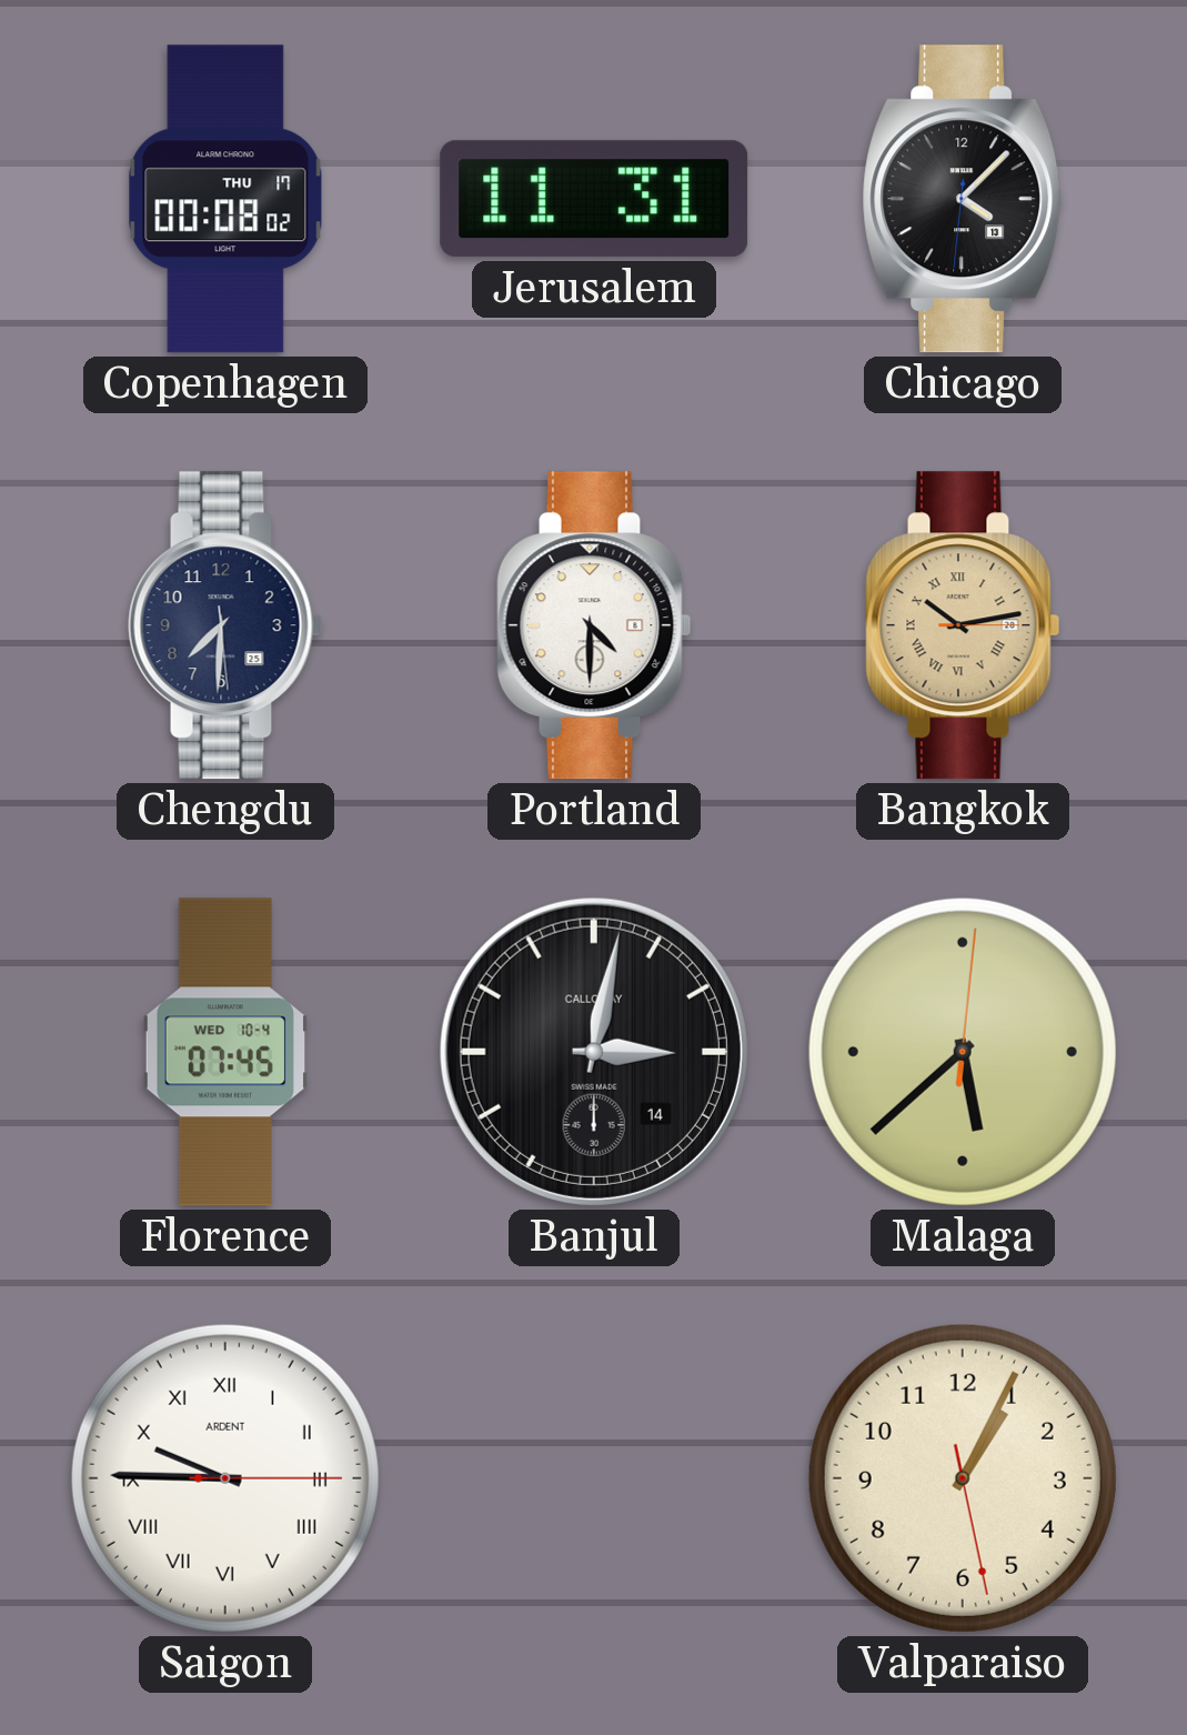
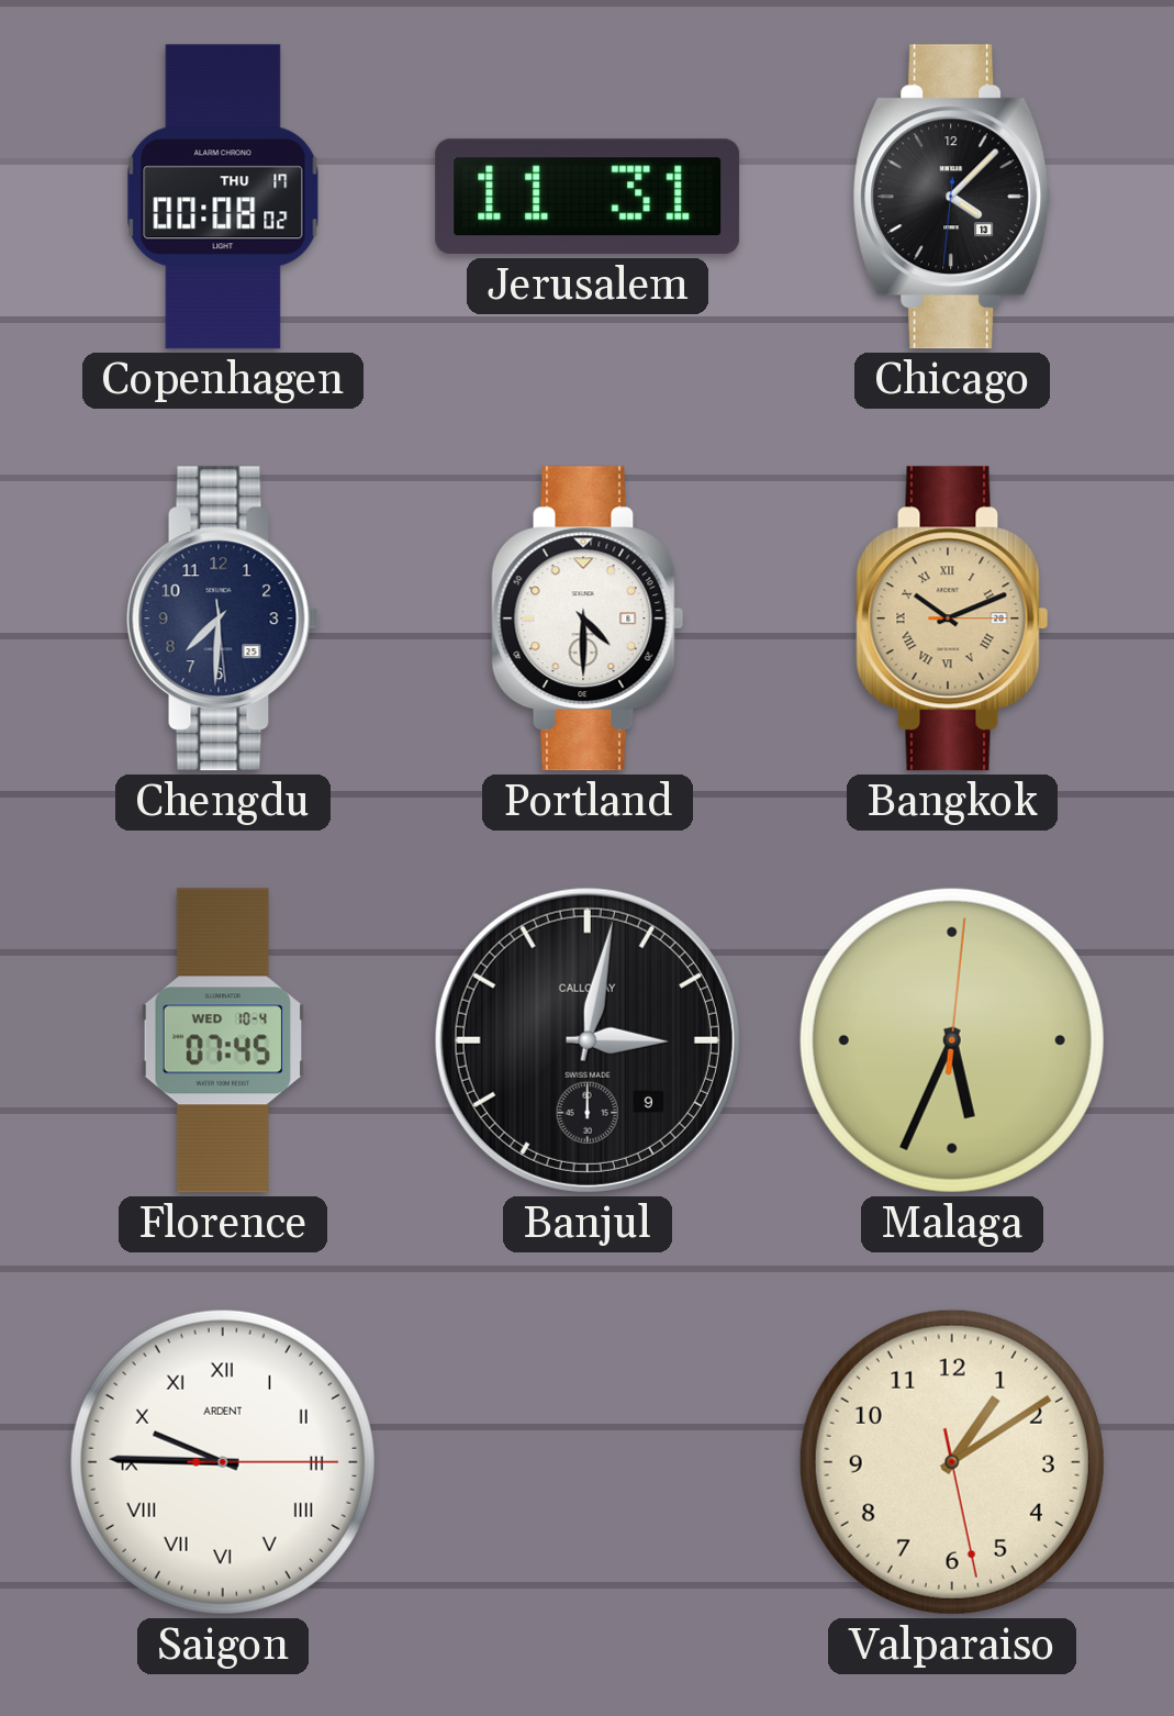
Bangkok: 10:13 -> 10:11
Banjul date: 14 -> 9
Malaga: 5:38 -> 5:34
Valparaiso: 1:04 -> 1:09
